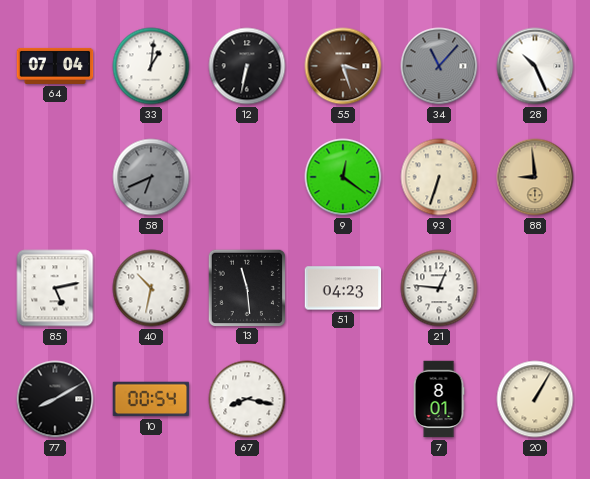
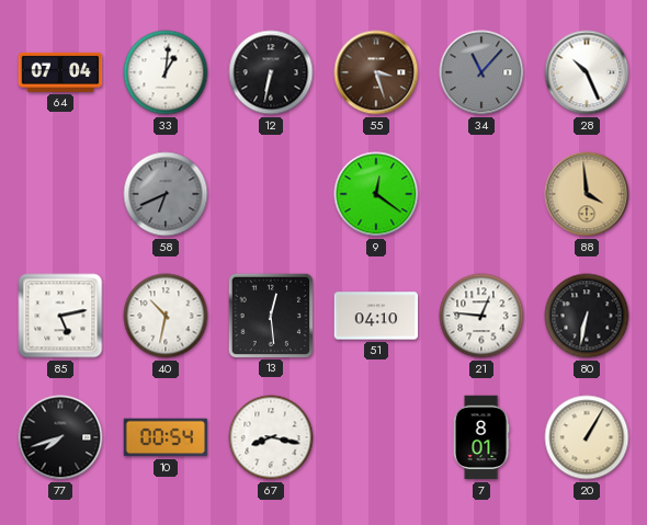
93: 6:33 -> none
88: 8:59 -> 3:59
13: 11:29 -> 12:29
51: 04:23 -> 04:10
80: none -> 6:32
77: 8:10 -> 7:42
